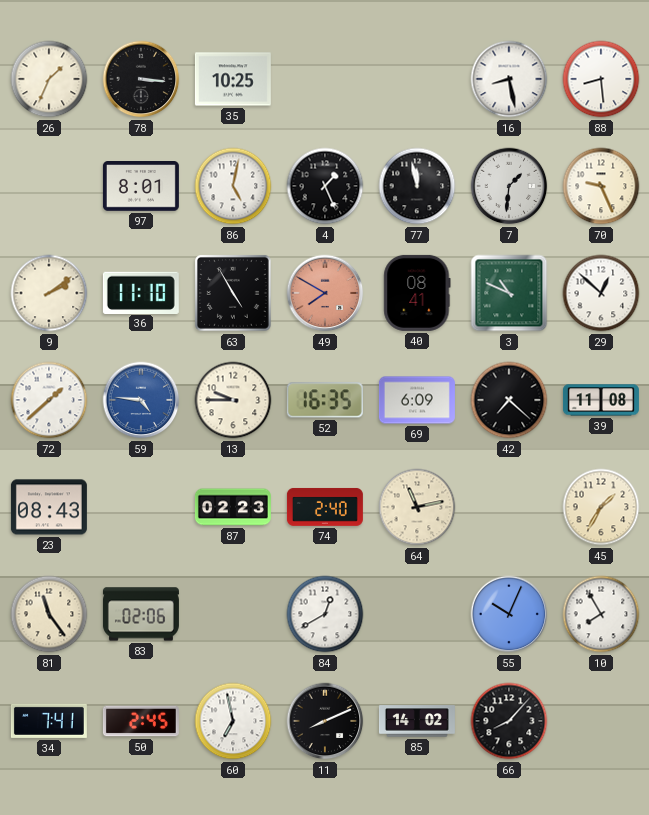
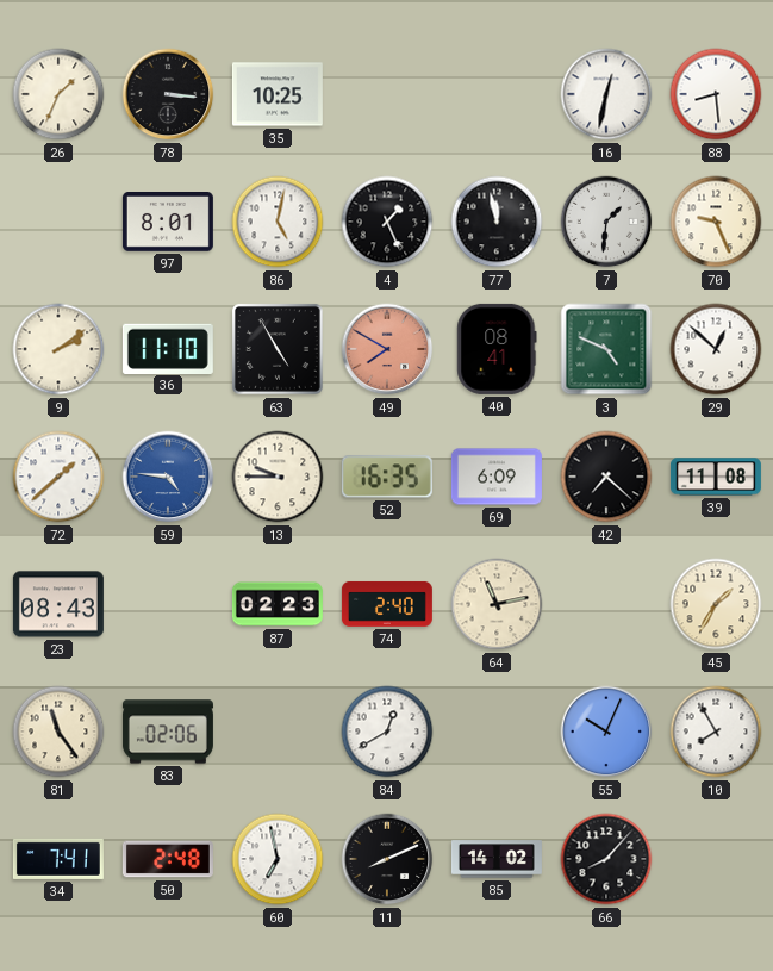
16: 8:28 -> 12:32
3: 10:49 -> 4:49
50: 2:45 -> 2:48
